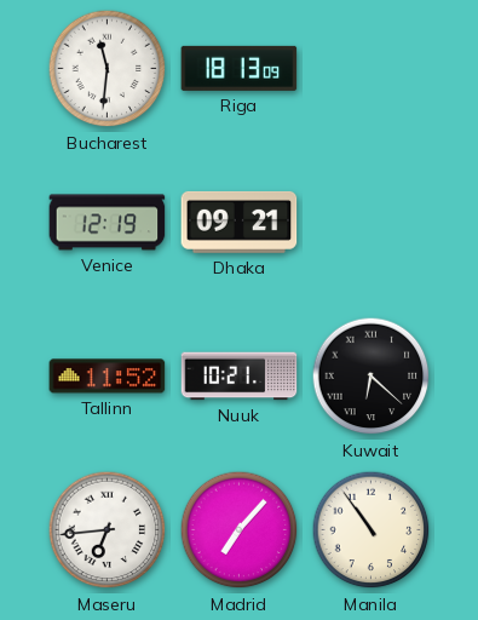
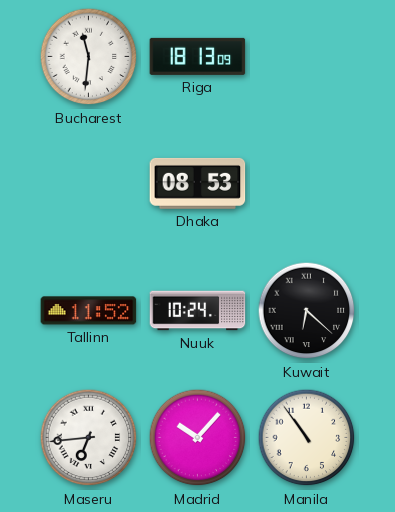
Venice: 12:19 -> none
Dhaka: 09:21 -> 08:53
Nuuk: 10:21 -> 10:24
Madrid: 7:07 -> 10:07
